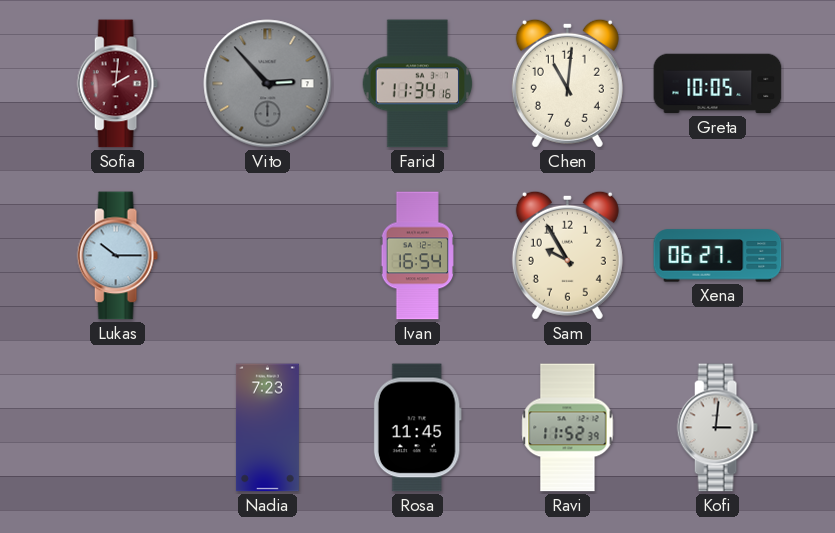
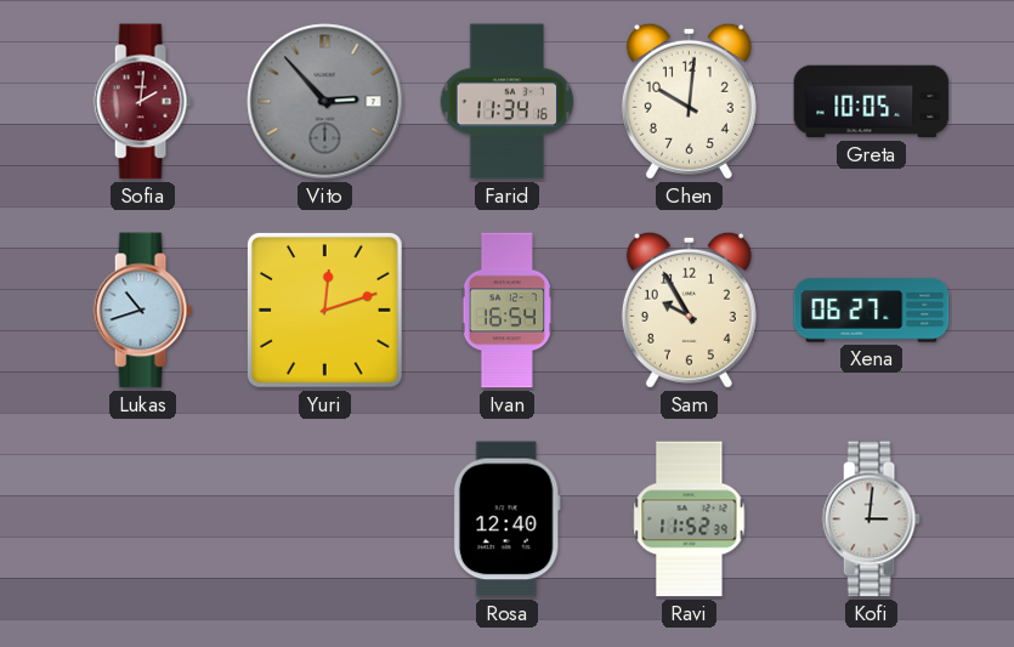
Chen: 11:01 -> 10:01
Lukas: 10:15 -> 10:42
Yuri: none -> 12:12
Nadia: 7:23 -> none
Rosa: 11:45 -> 12:40
